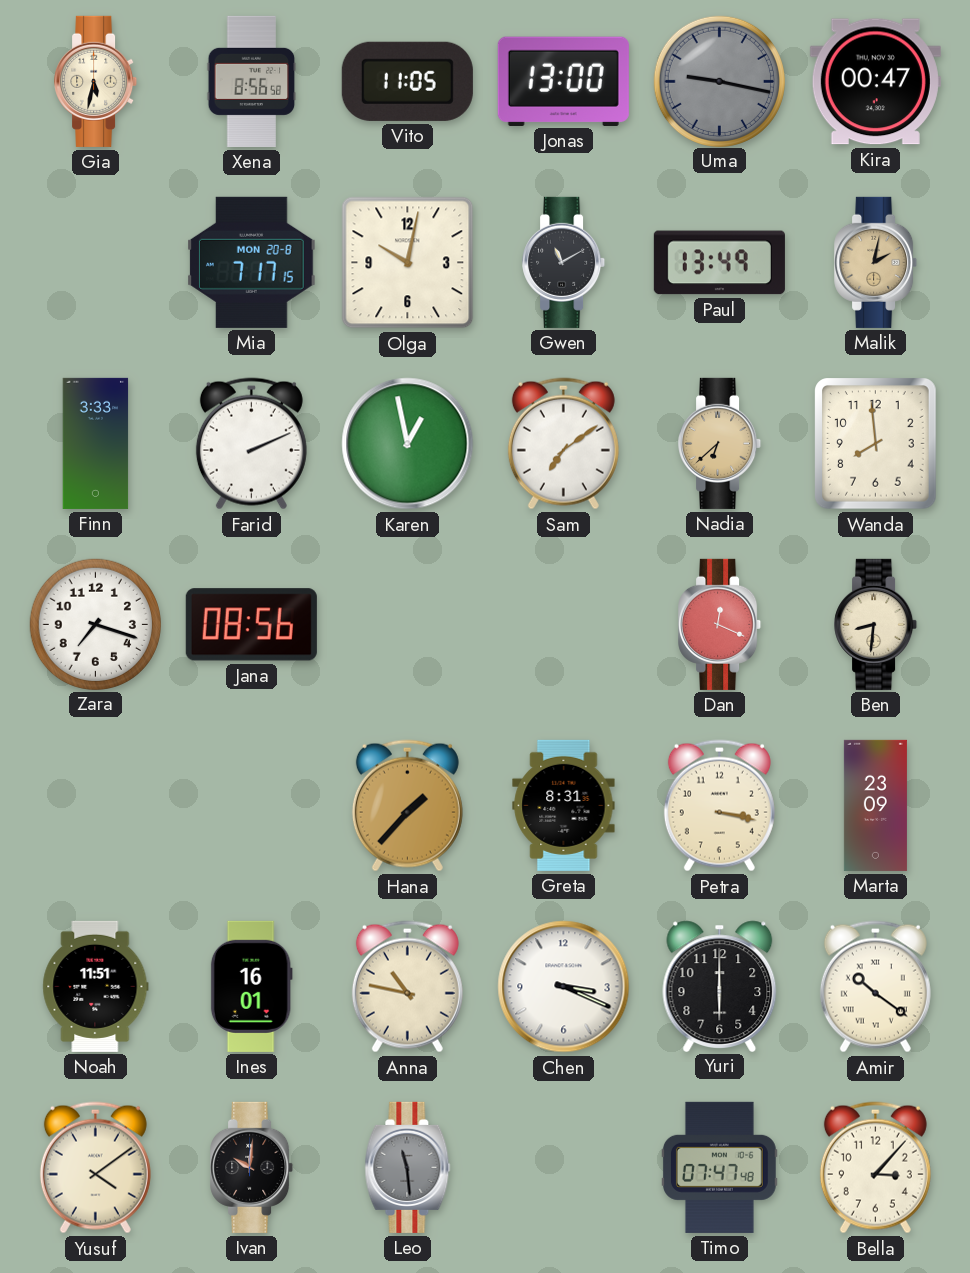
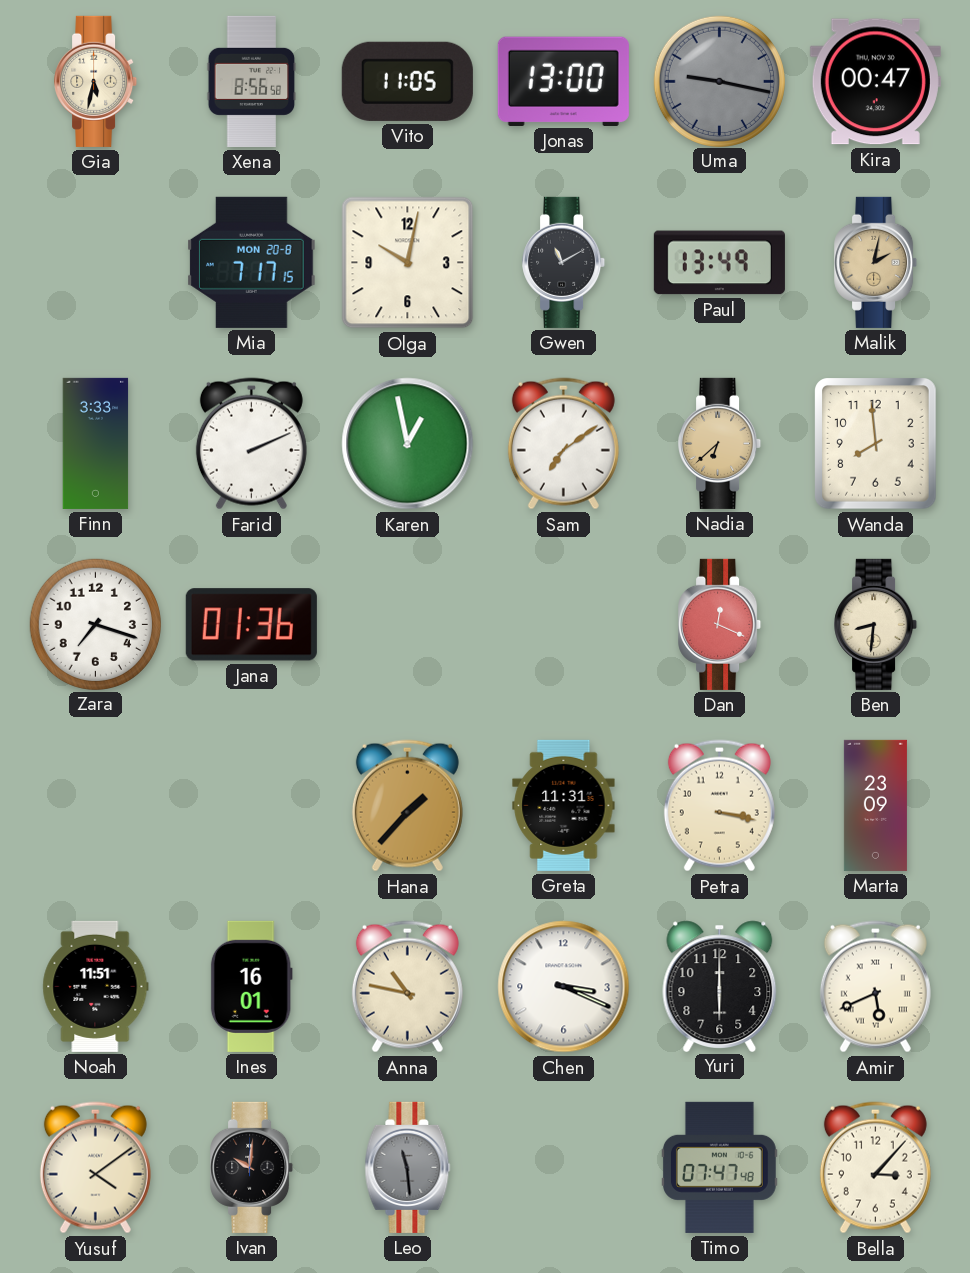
Jana: 08:56 -> 01:36
Greta: 8:31 -> 11:31
Amir: 10:21 -> 5:41
